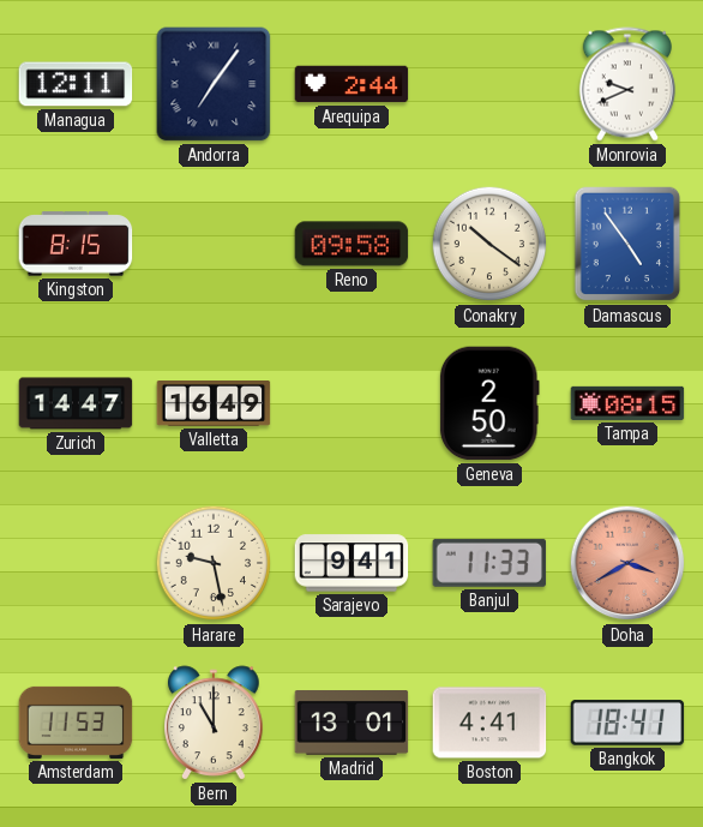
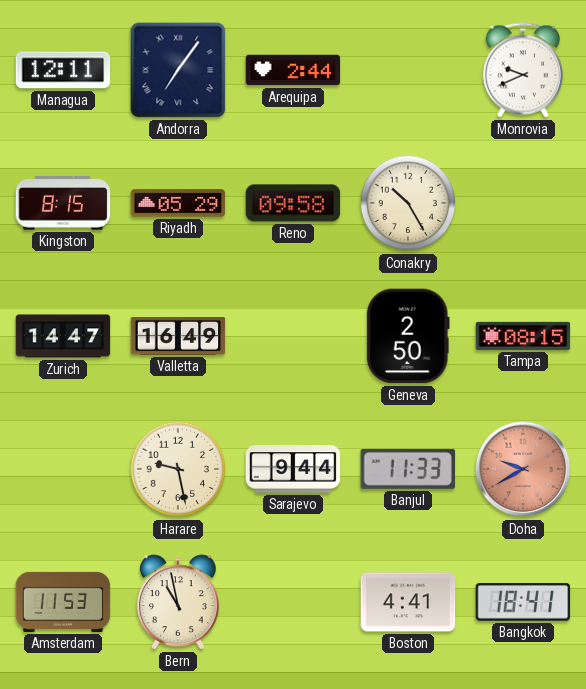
Riyadh: none -> 05:29
Conakry: 10:21 -> 10:25
Damascus: 4:54 -> none
Sarajevo: 9:41 -> 9:44
Doha: 3:40 -> 9:40
Bern: 11:00 -> 10:58
Madrid: 13:01 -> none
